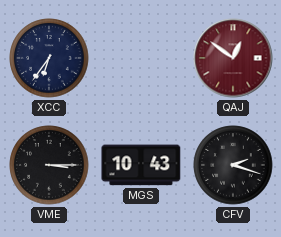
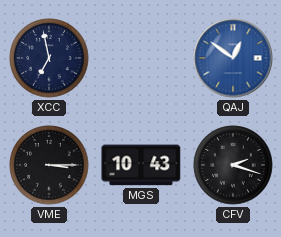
XCC: 6:36 -> 6:58
QAJ dial: burgundy -> blue
